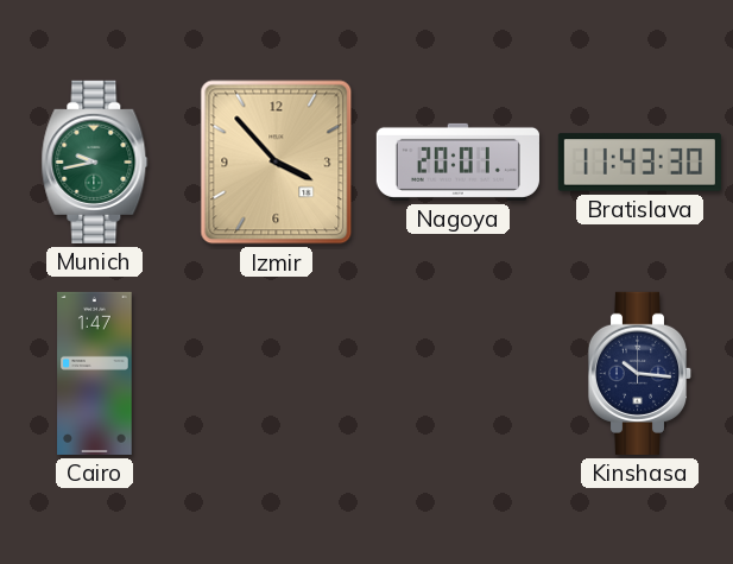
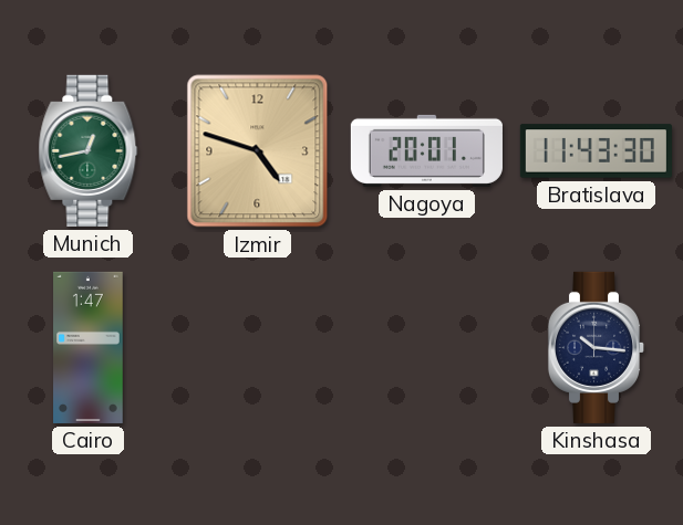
Munich: 9:43 -> 12:43
Izmir: 3:53 -> 4:48
